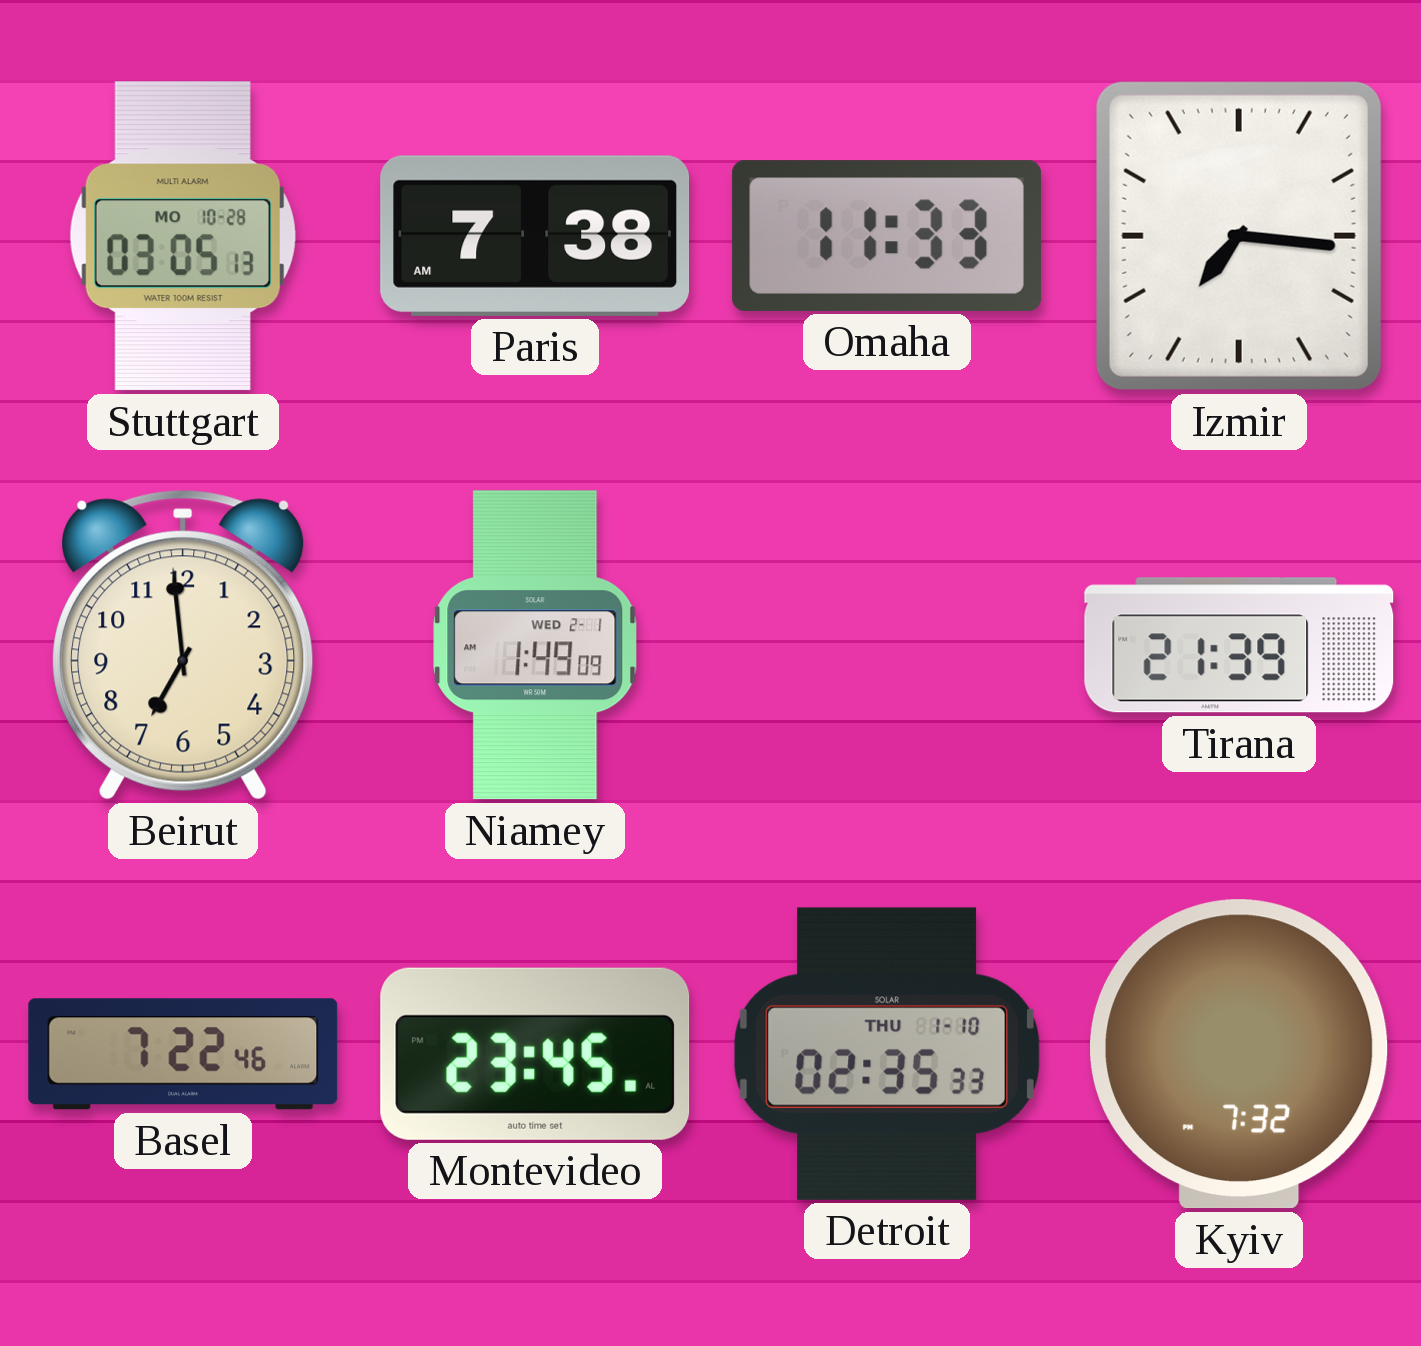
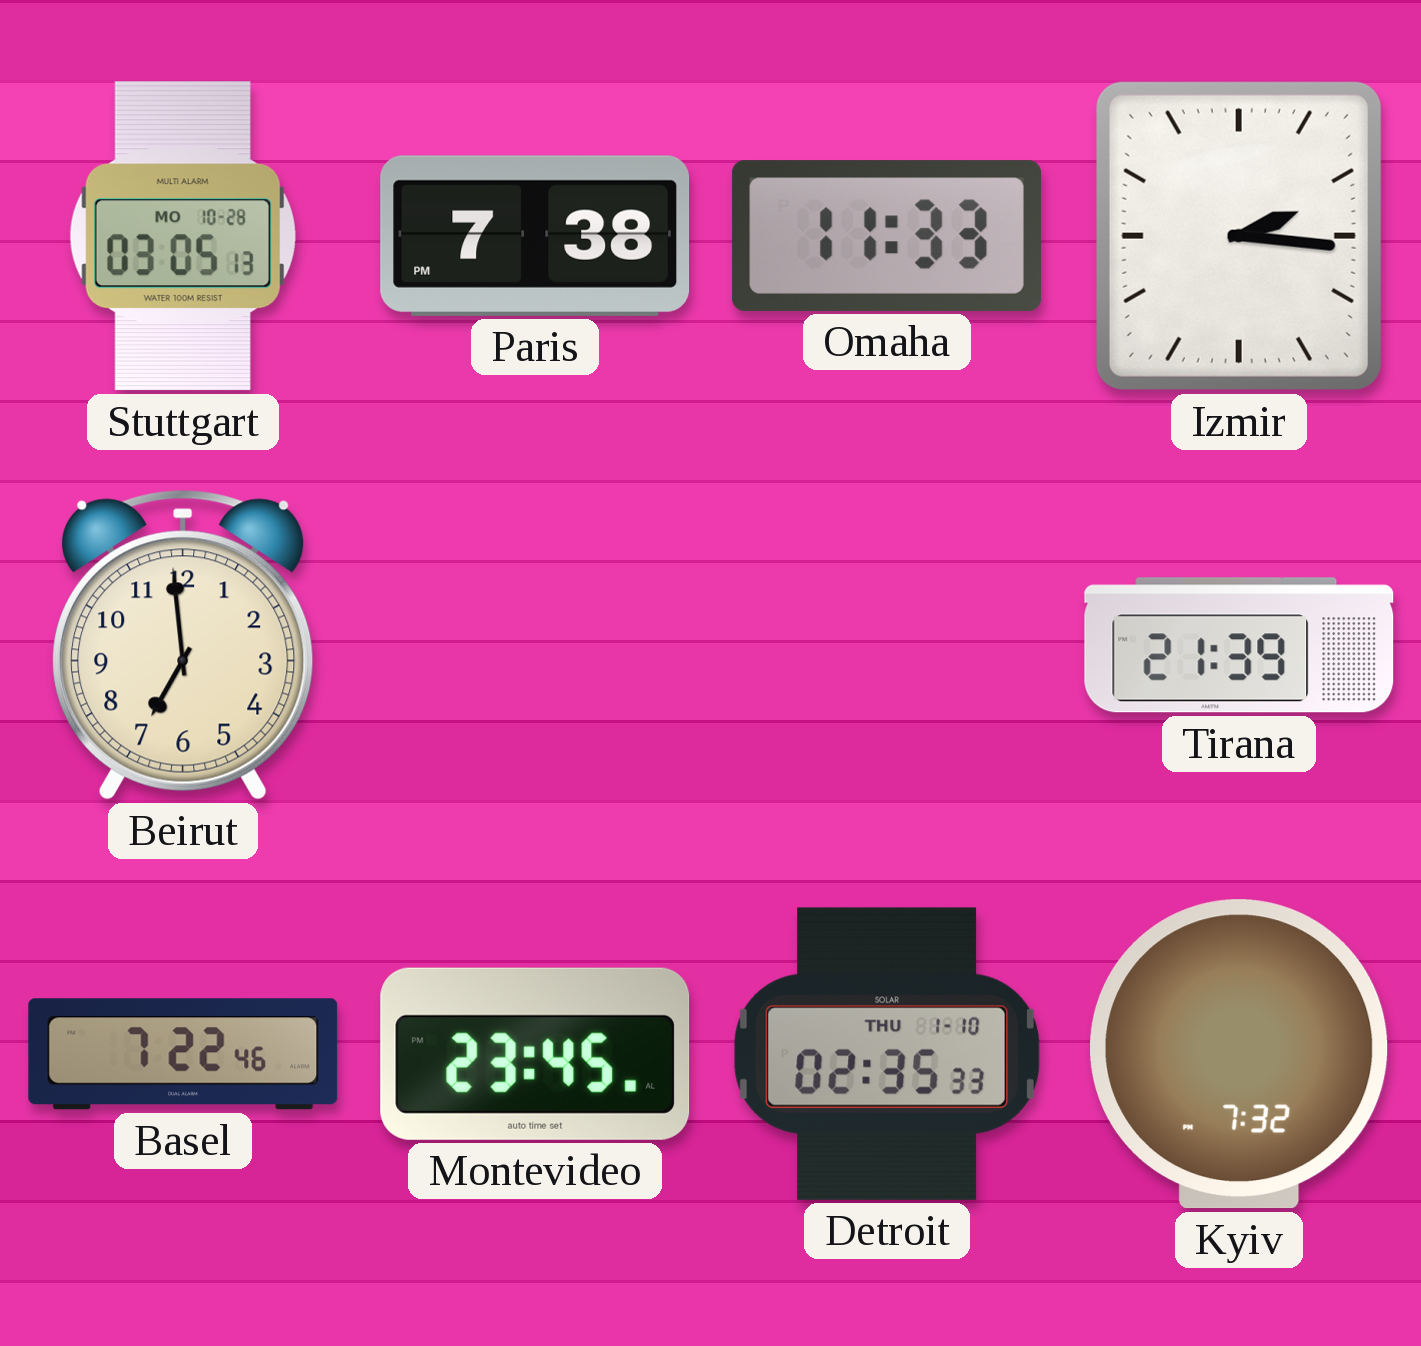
Paris: 7:38 AM -> 7:38 PM
Izmir: 7:16 -> 2:16
Niamey: 1:49 -> none
